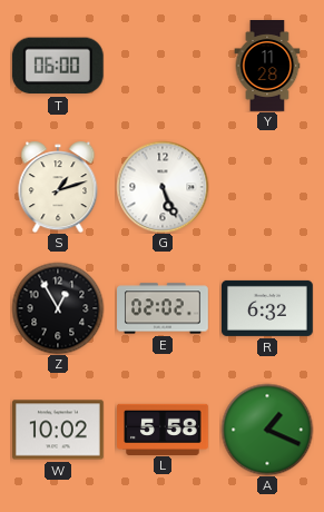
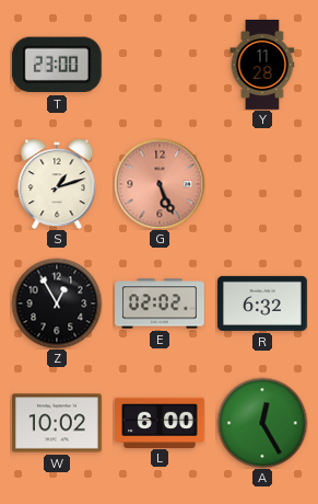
T: 06:00 -> 23:00
G dial: white -> salmon
L: 5:58 -> 6:00
A: 1:19 -> 12:25
